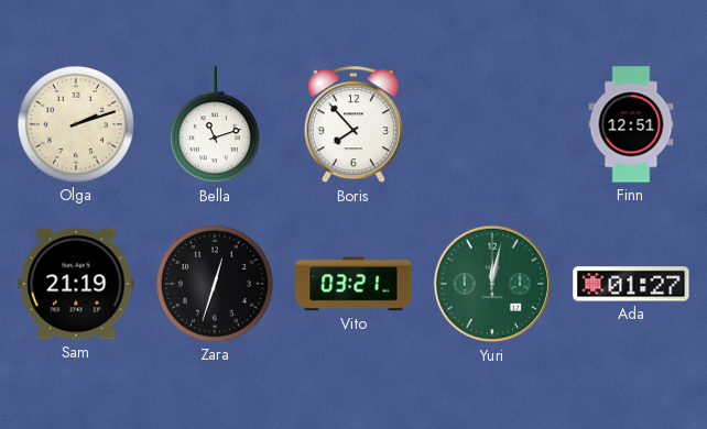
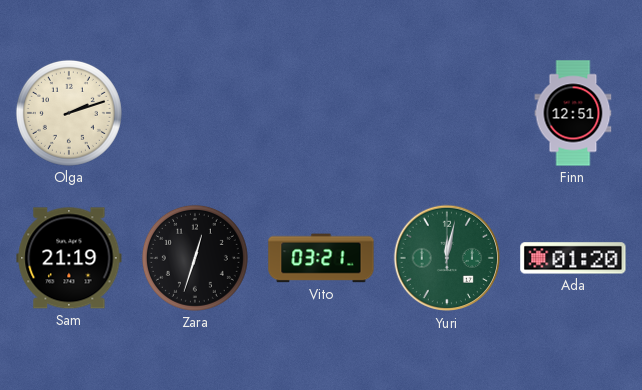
Bella: 11:12 -> none
Boris: 7:53 -> none
Ada: 01:27 -> 01:20
